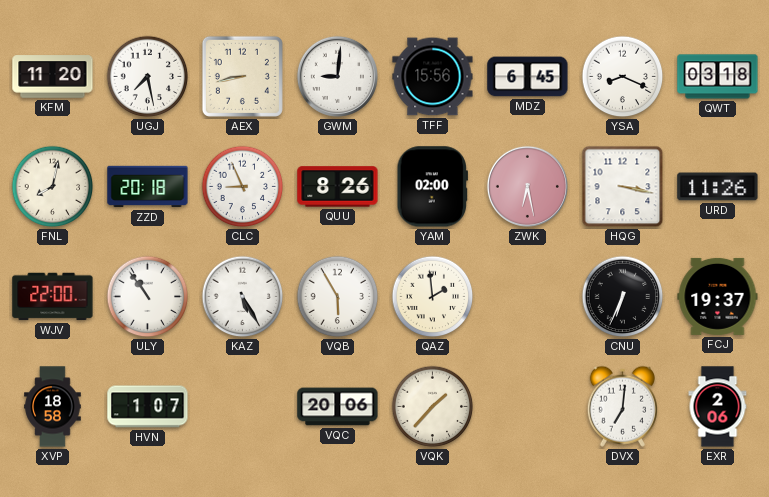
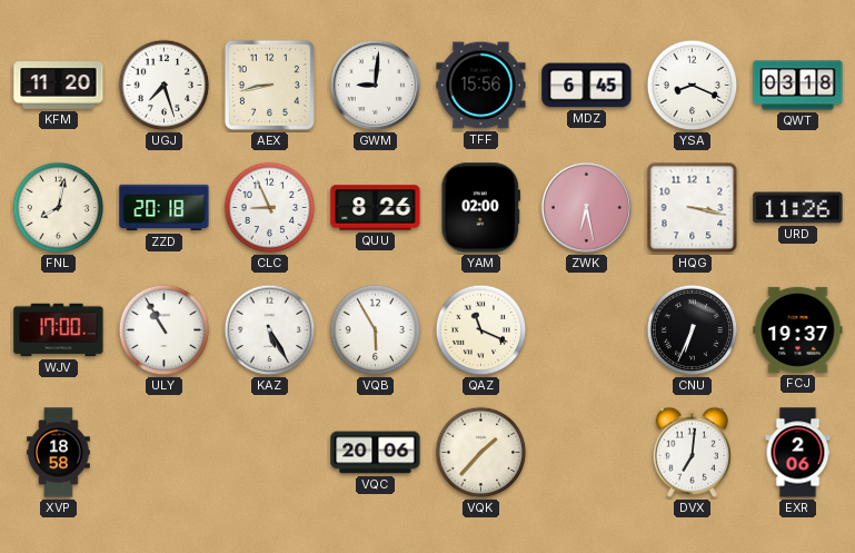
UGJ: 7:28 -> 7:27
WJV: 22:00 -> 17:00
ULY: 10:54 -> 10:55
QAZ: 1:59 -> 11:19
HVN: 1:07 -> none
